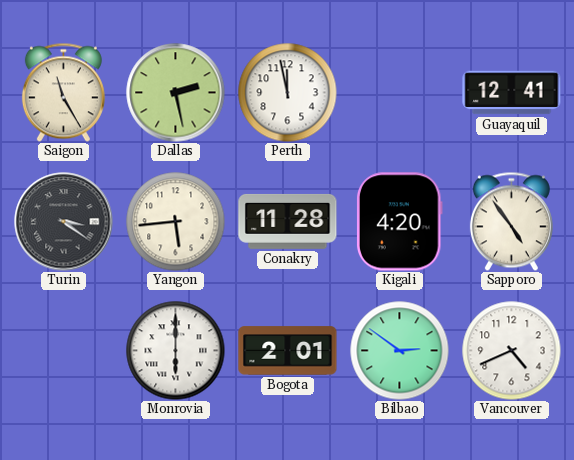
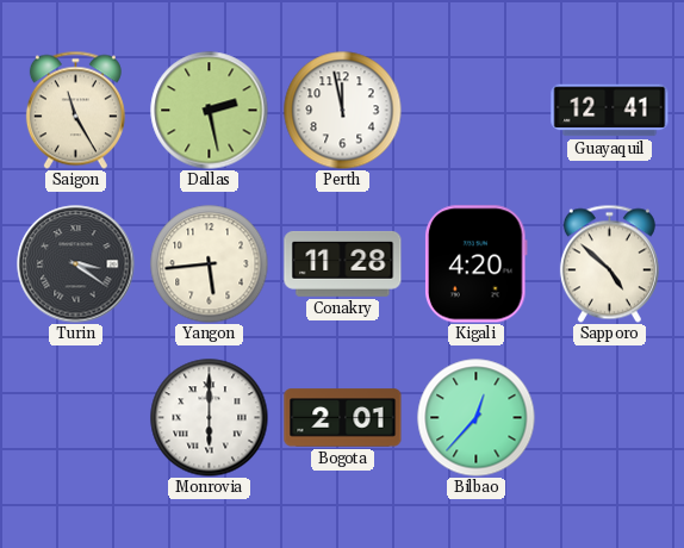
Sapporo: 4:54 -> 4:52
Bilbao: 2:51 -> 12:37
Vancouver: 4:41 -> none
